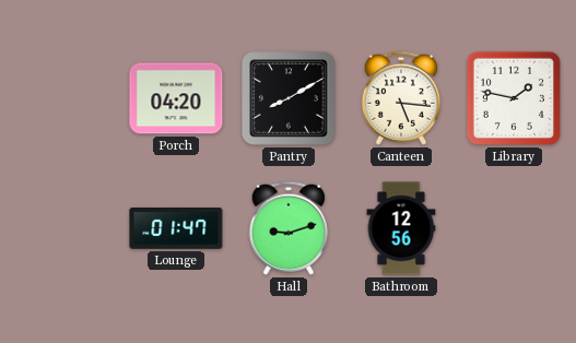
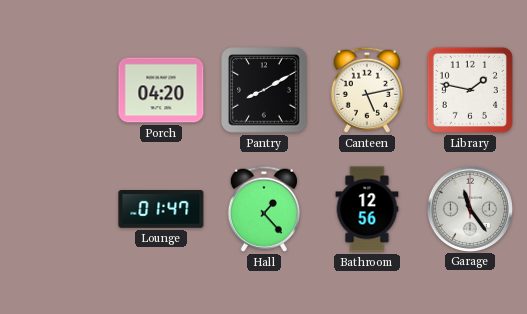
Canteen: 5:16 -> 5:13
Hall: 9:12 -> 1:23
Garage: none -> 11:24
